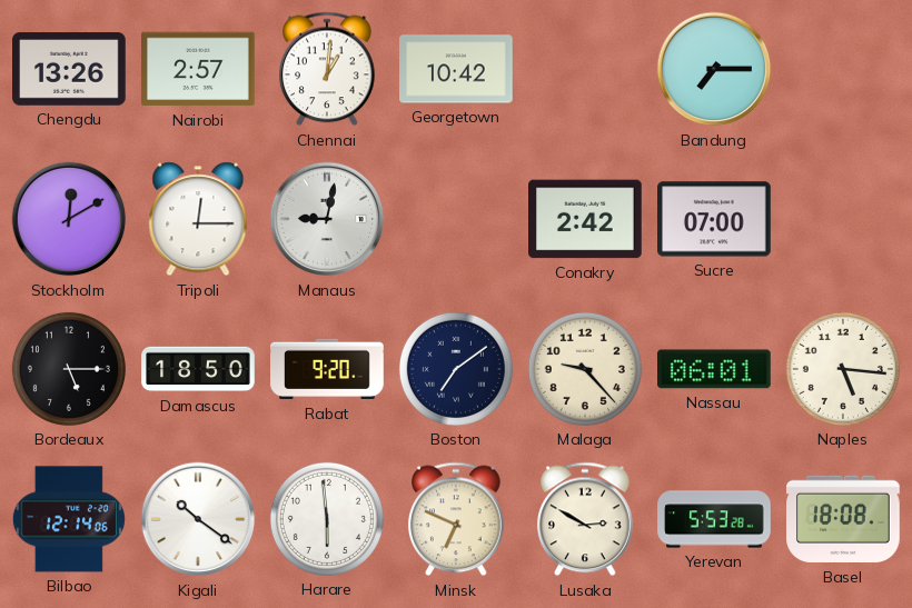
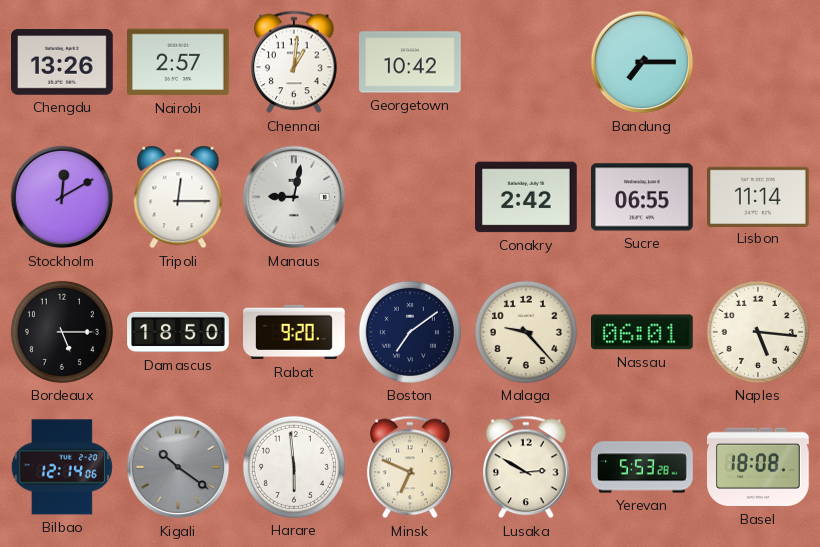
Sucre: 07:00 -> 06:55
Lisbon: none -> 11:14
Kigali dial: white -> grey
